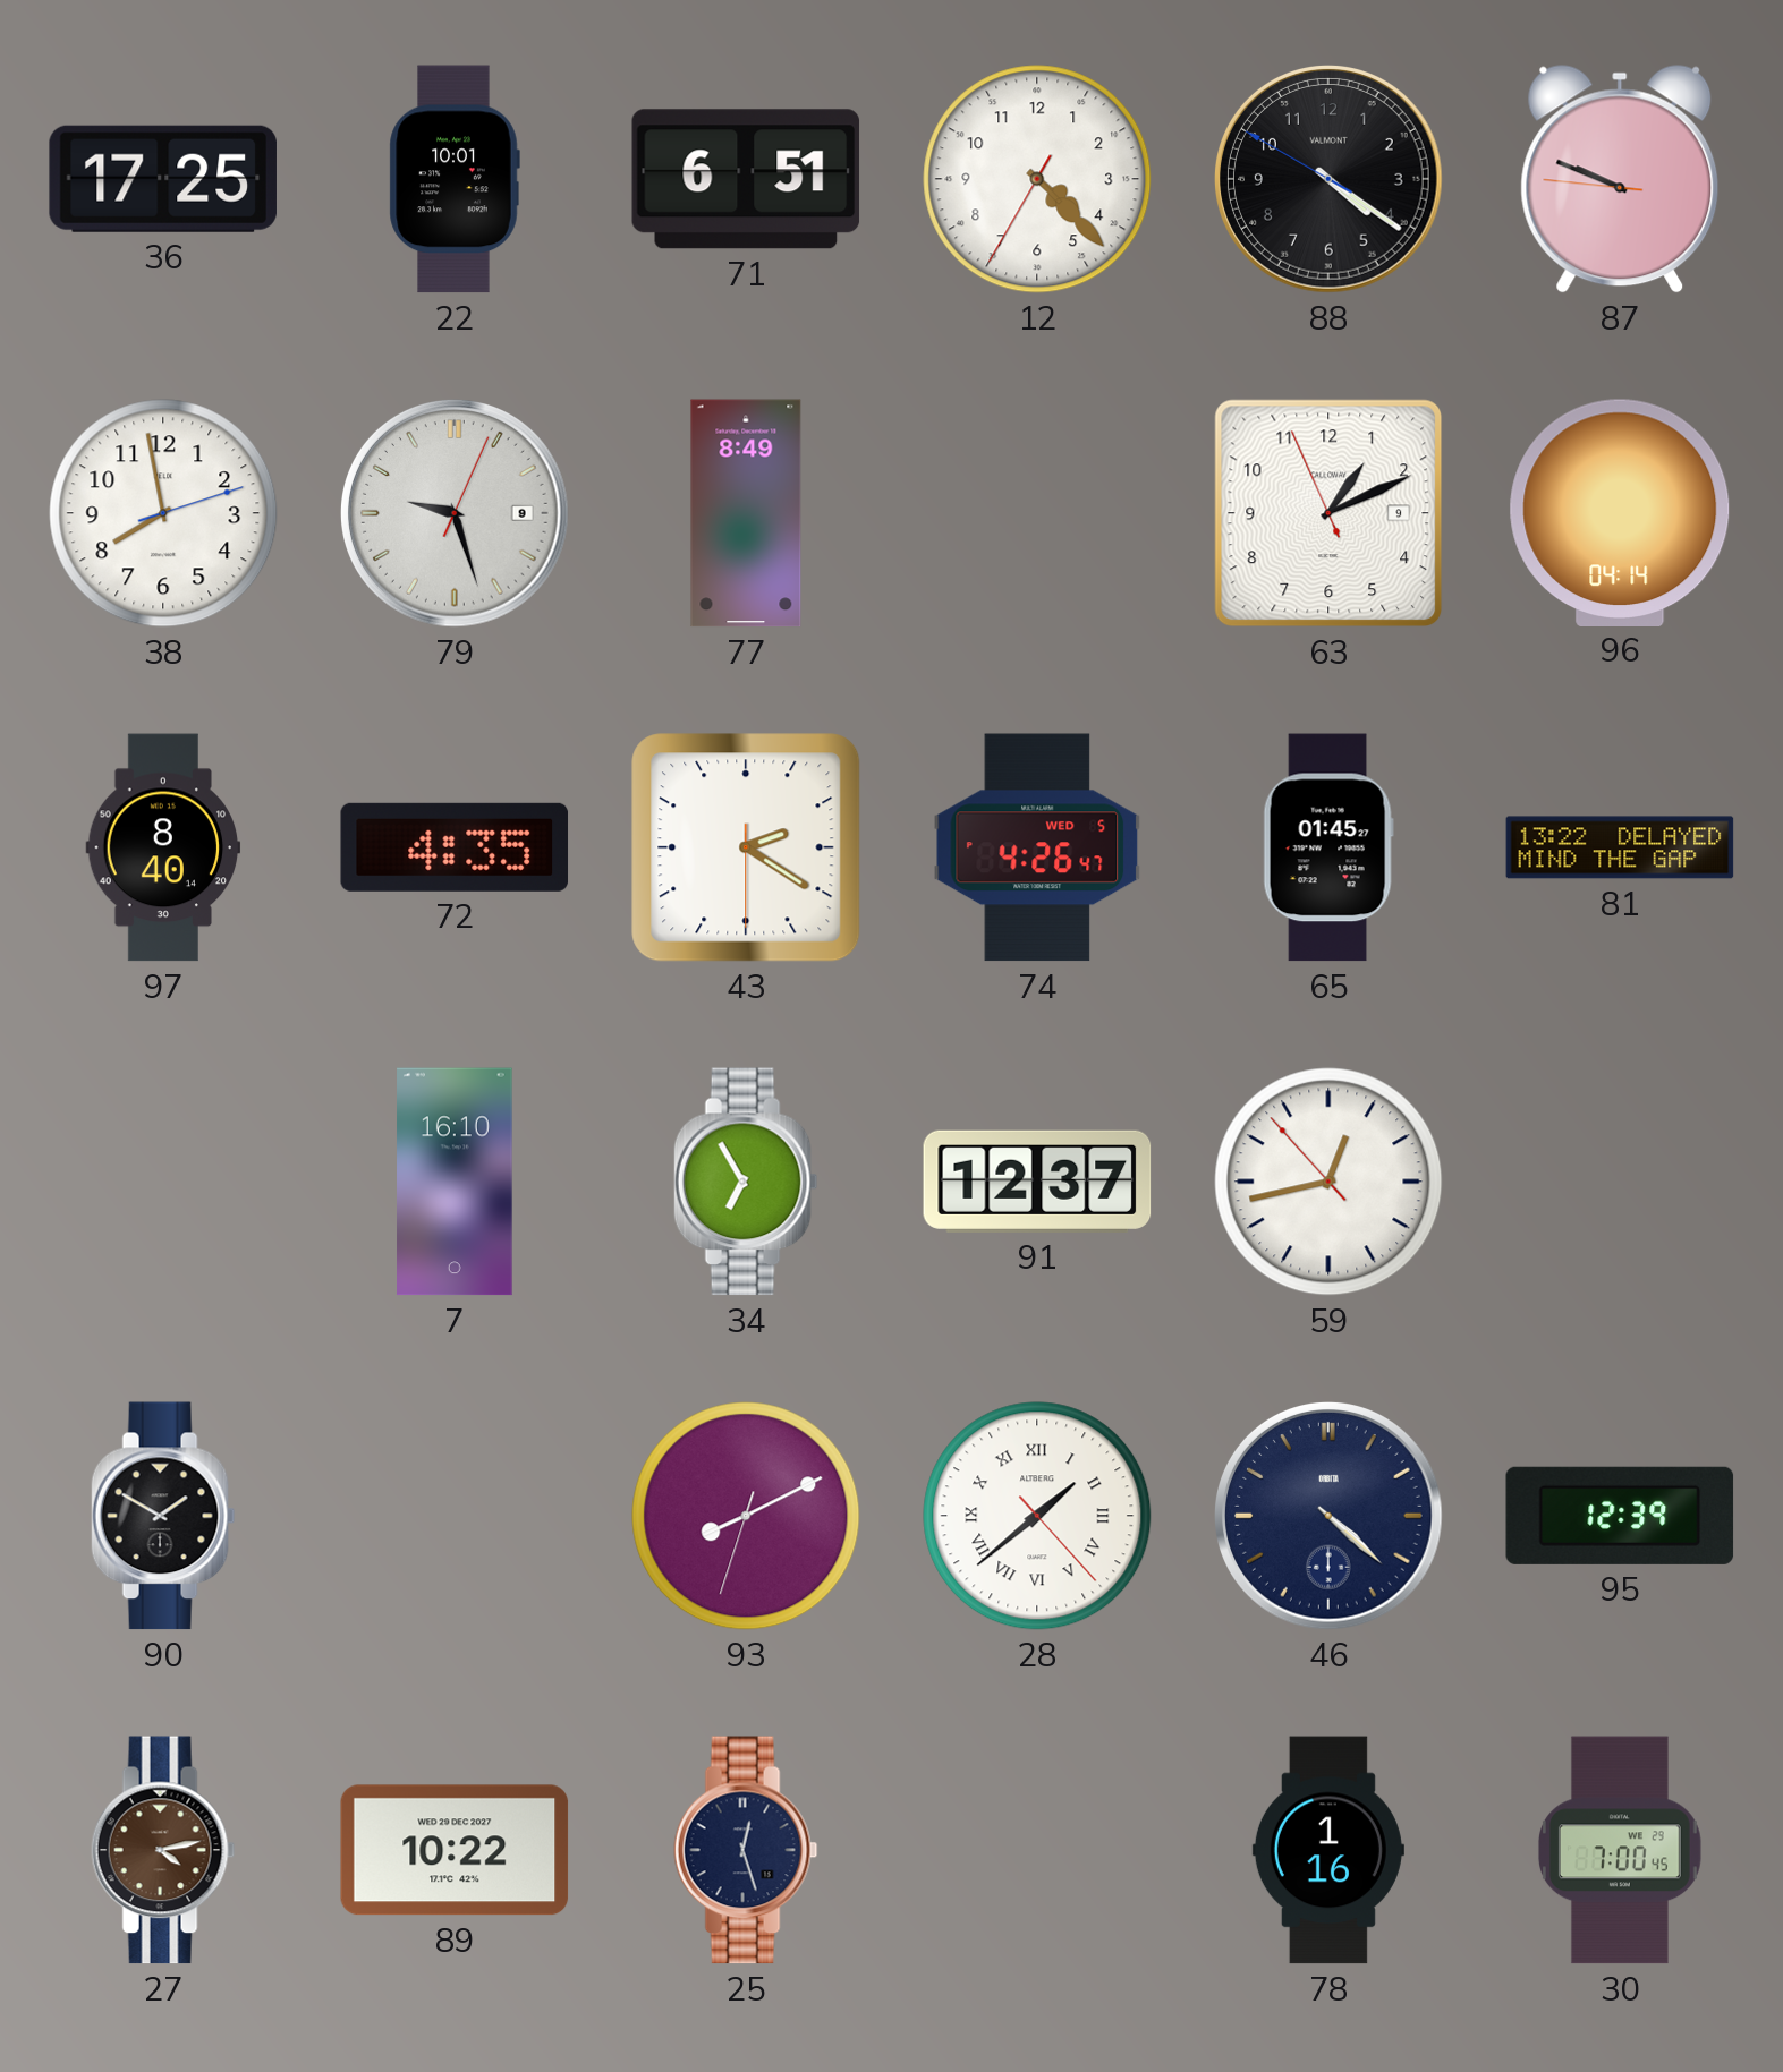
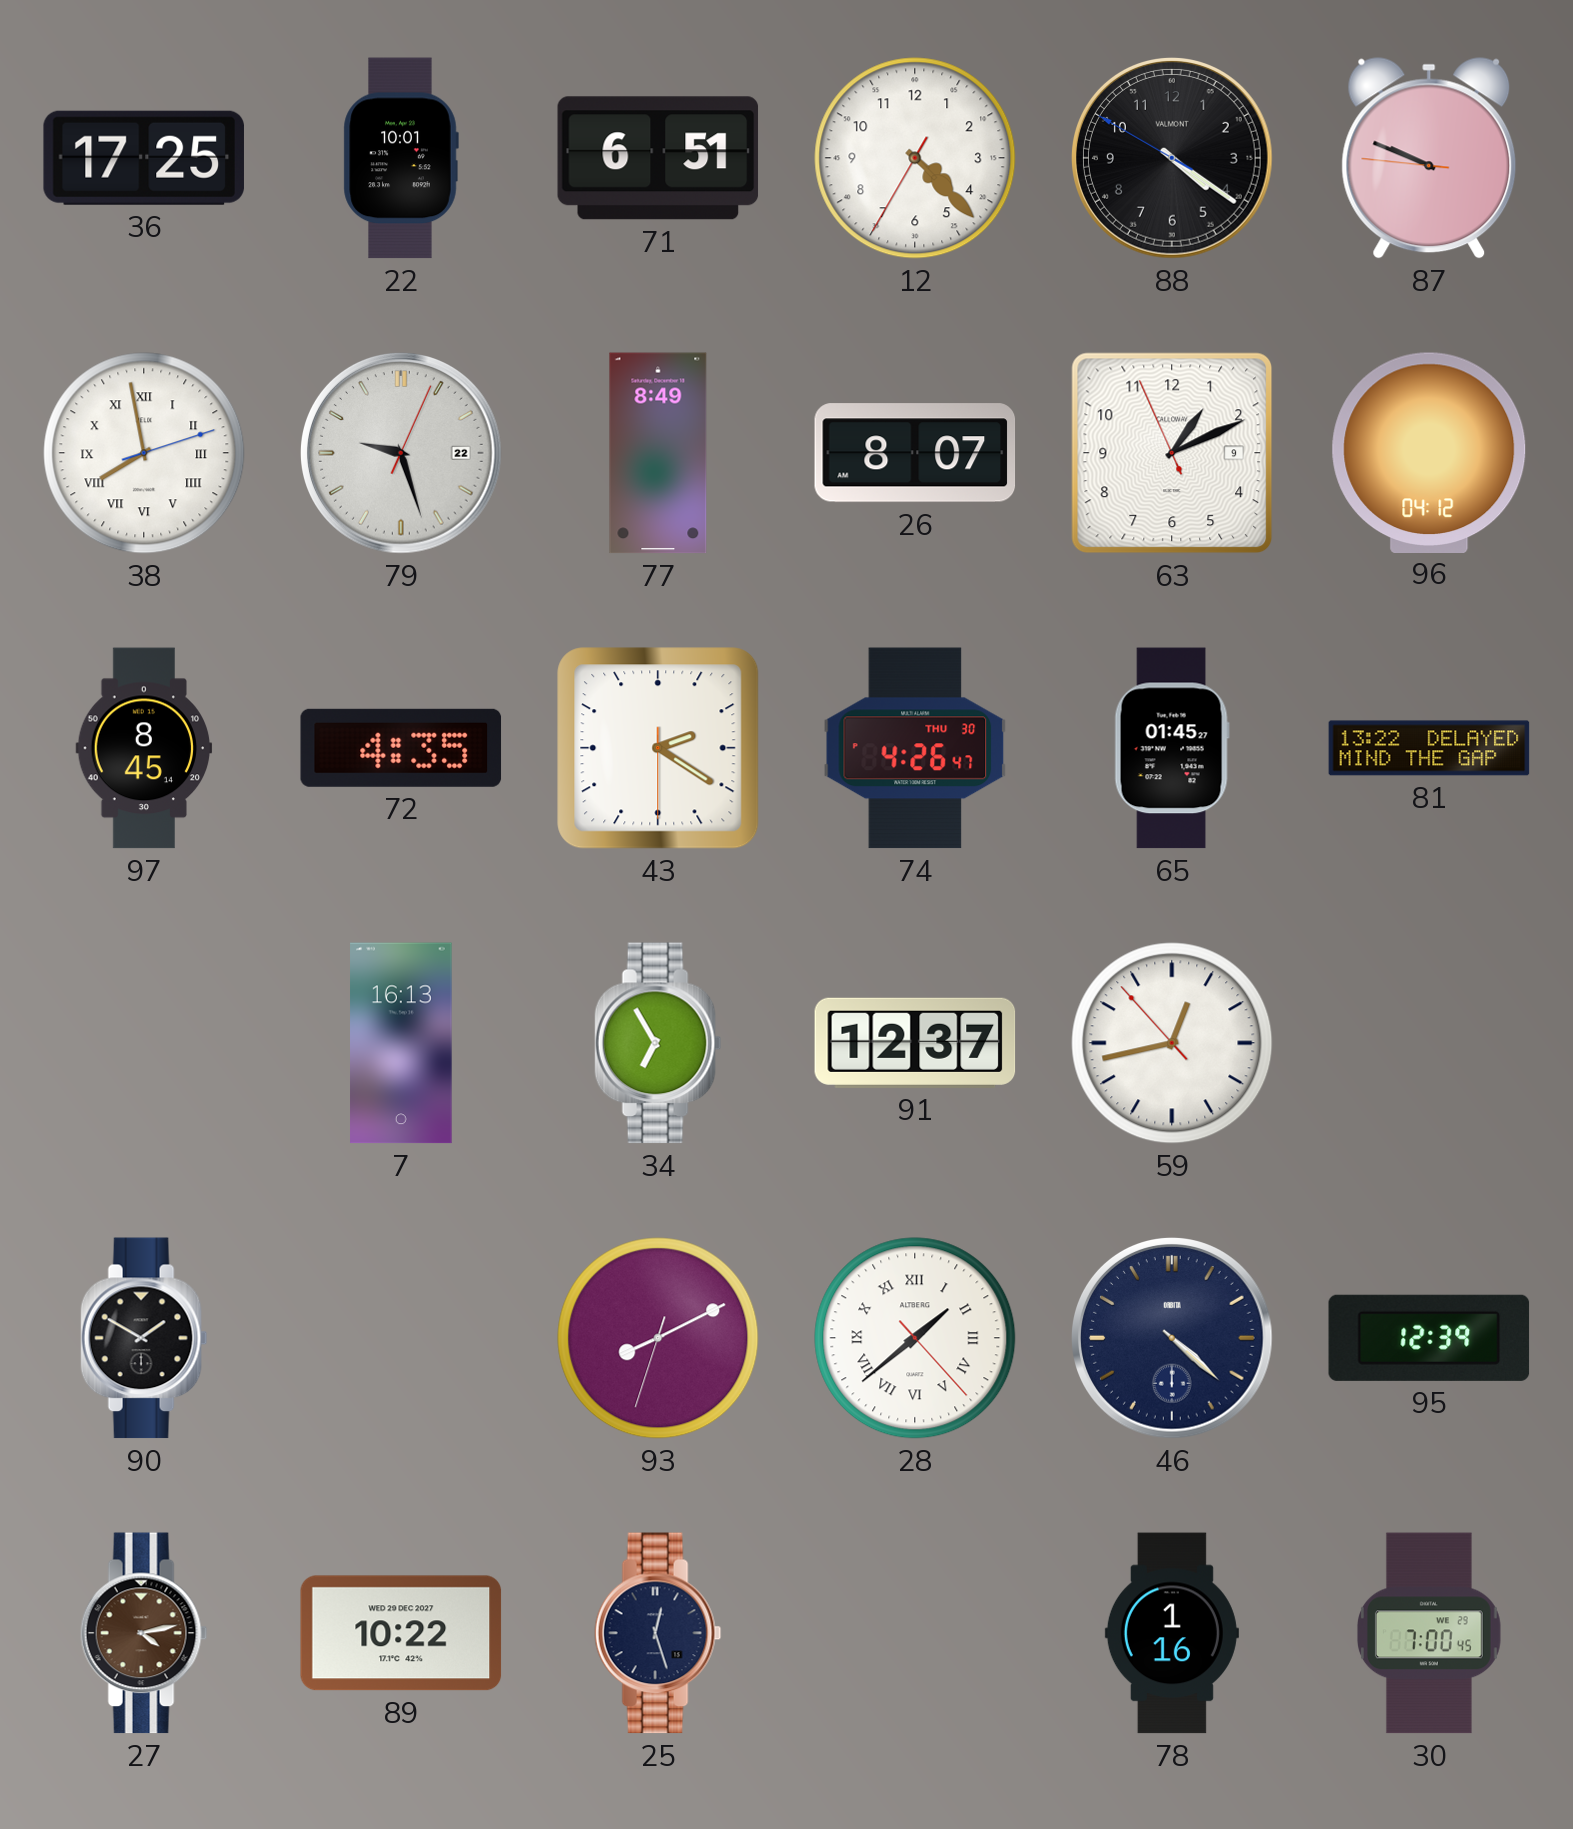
38 numerals: Arabic -> Roman
79 date: 9 -> 22
26: none -> 8:07
96: 04:14 -> 04:12
97: 8:40 -> 8:45
74 date: WED 5 -> THU 30
7: 16:10 -> 16:13
